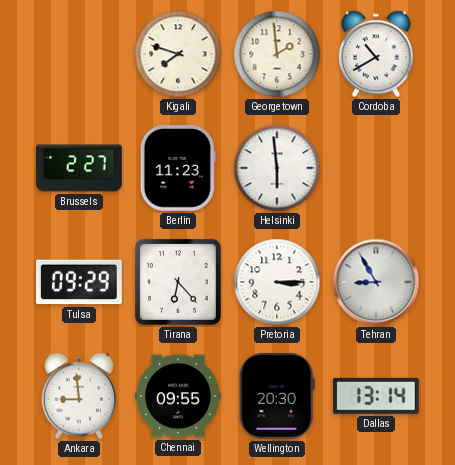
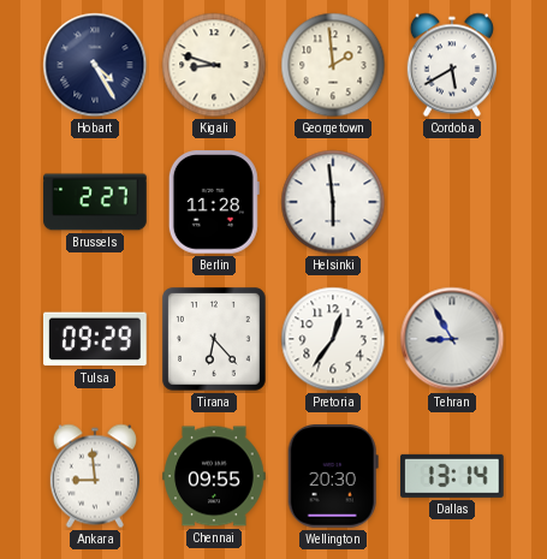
Hobart: none -> 4:25
Kigali: 7:48 -> 8:48
Cordoba: 10:40 -> 5:40
Berlin: 11:23 -> 11:28
Pretoria: 3:15 -> 12:36
